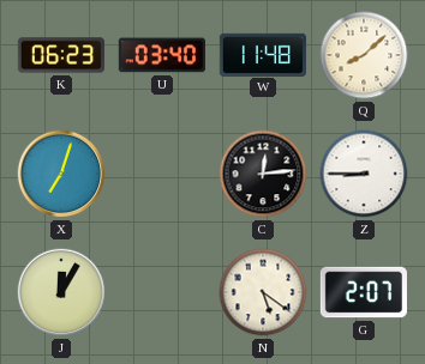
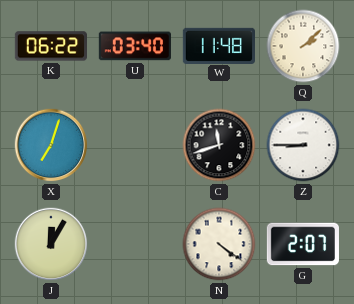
K: 06:23 -> 06:22
Q: 8:08 -> 2:08
C: 12:14 -> 11:42
N: 5:21 -> 4:21
